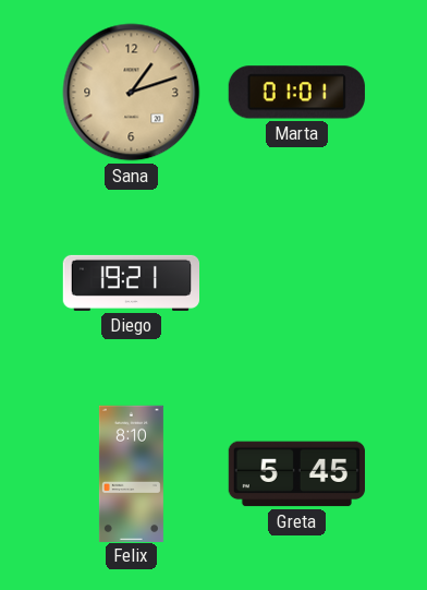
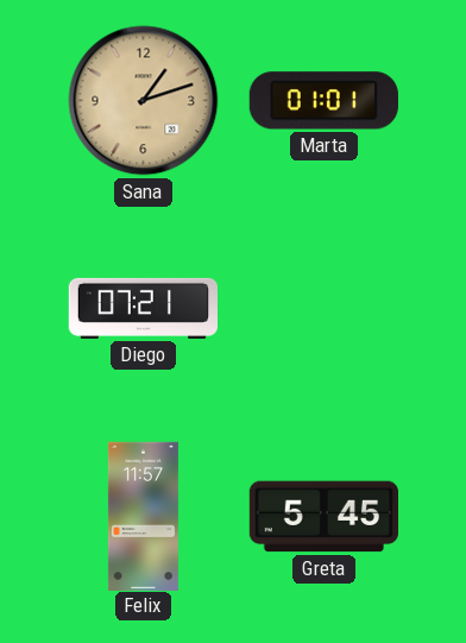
Diego: 19:21 -> 07:21
Felix: 8:10 -> 11:57
